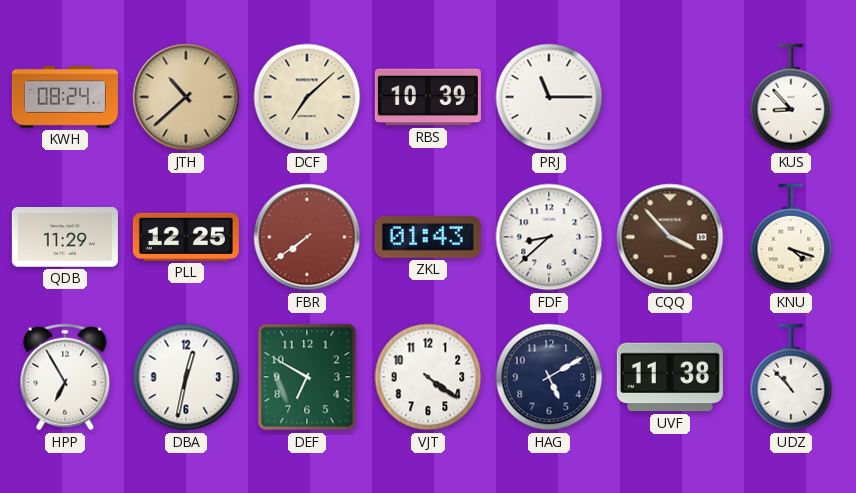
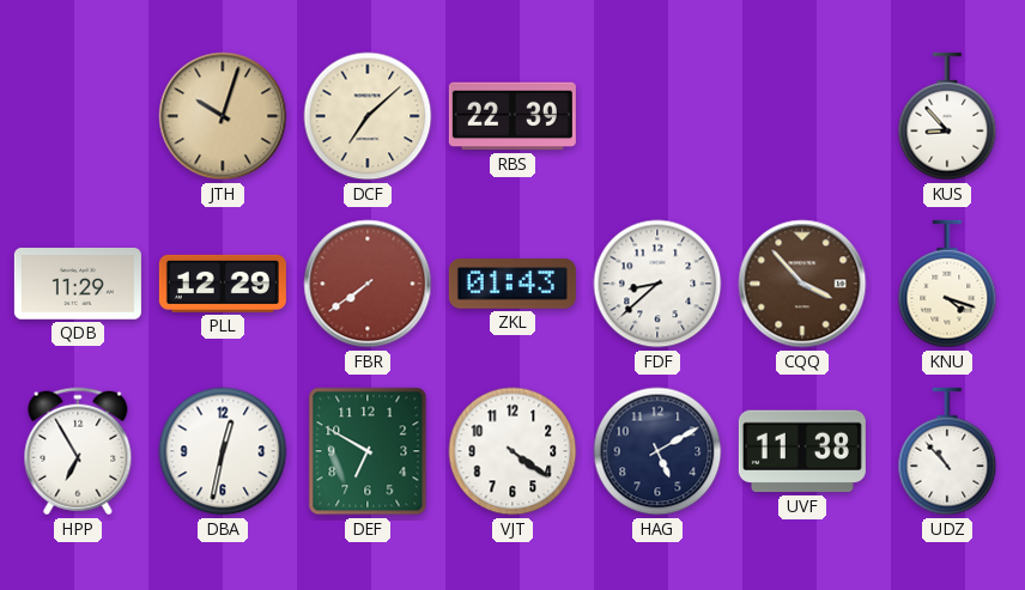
KWH: 08:24 -> none
JTH: 10:38 -> 10:03
RBS: 10:39 -> 22:39
PRJ: 11:15 -> none
PLL: 12:25 -> 12:29
